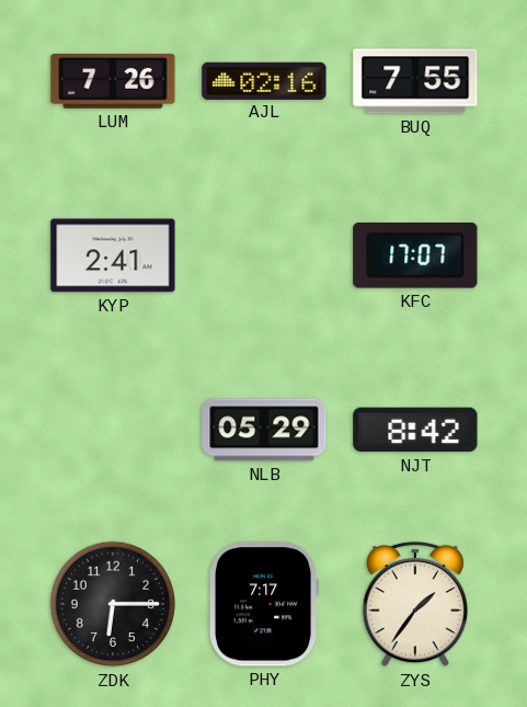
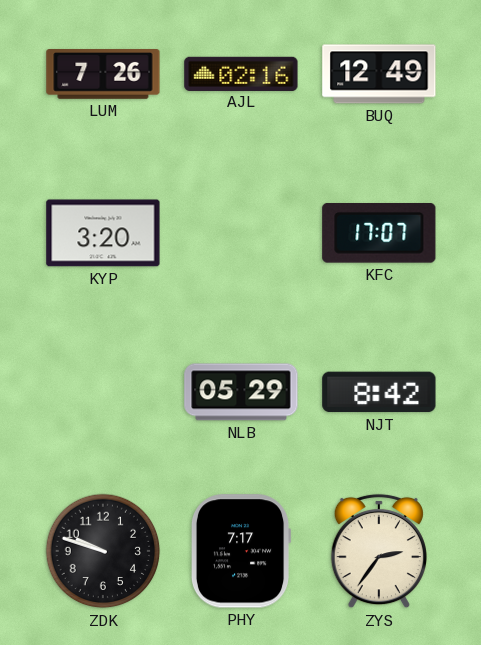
BUQ: 7:55 -> 12:49
KYP: 2:41 -> 3:20
ZDK: 6:15 -> 9:48
ZYS: 1:36 -> 2:36
